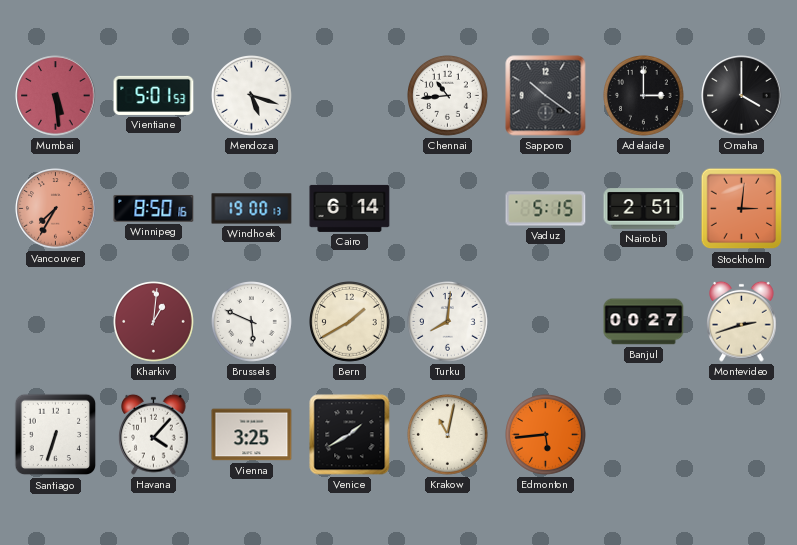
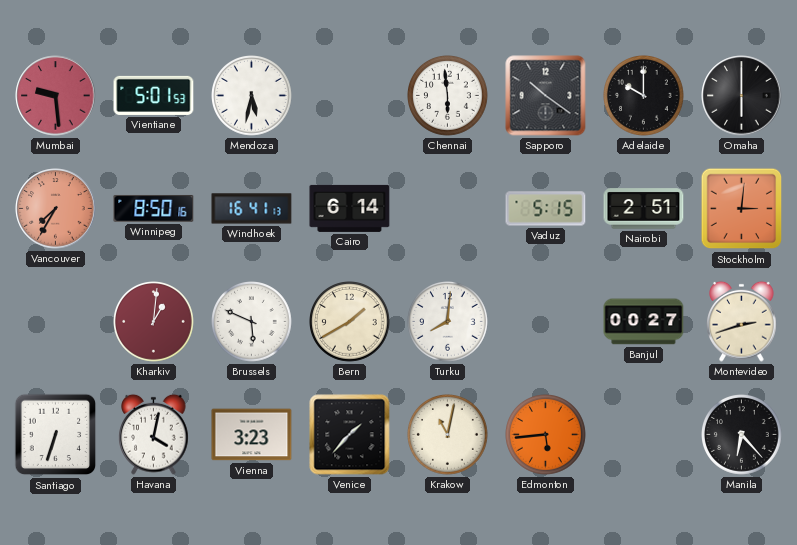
Mumbai: 5:29 -> 9:29
Mendoza: 5:18 -> 5:32
Chennai: 10:44 -> 5:59
Adelaide: 3:00 -> 10:00
Omaha: 4:00 -> 6:00
Windhoek: 19:00 -> 16:41
Havana: 4:07 -> 4:02
Vienna: 3:25 -> 3:23
Venice: 1:40 -> 1:37
Manila: none -> 6:23
